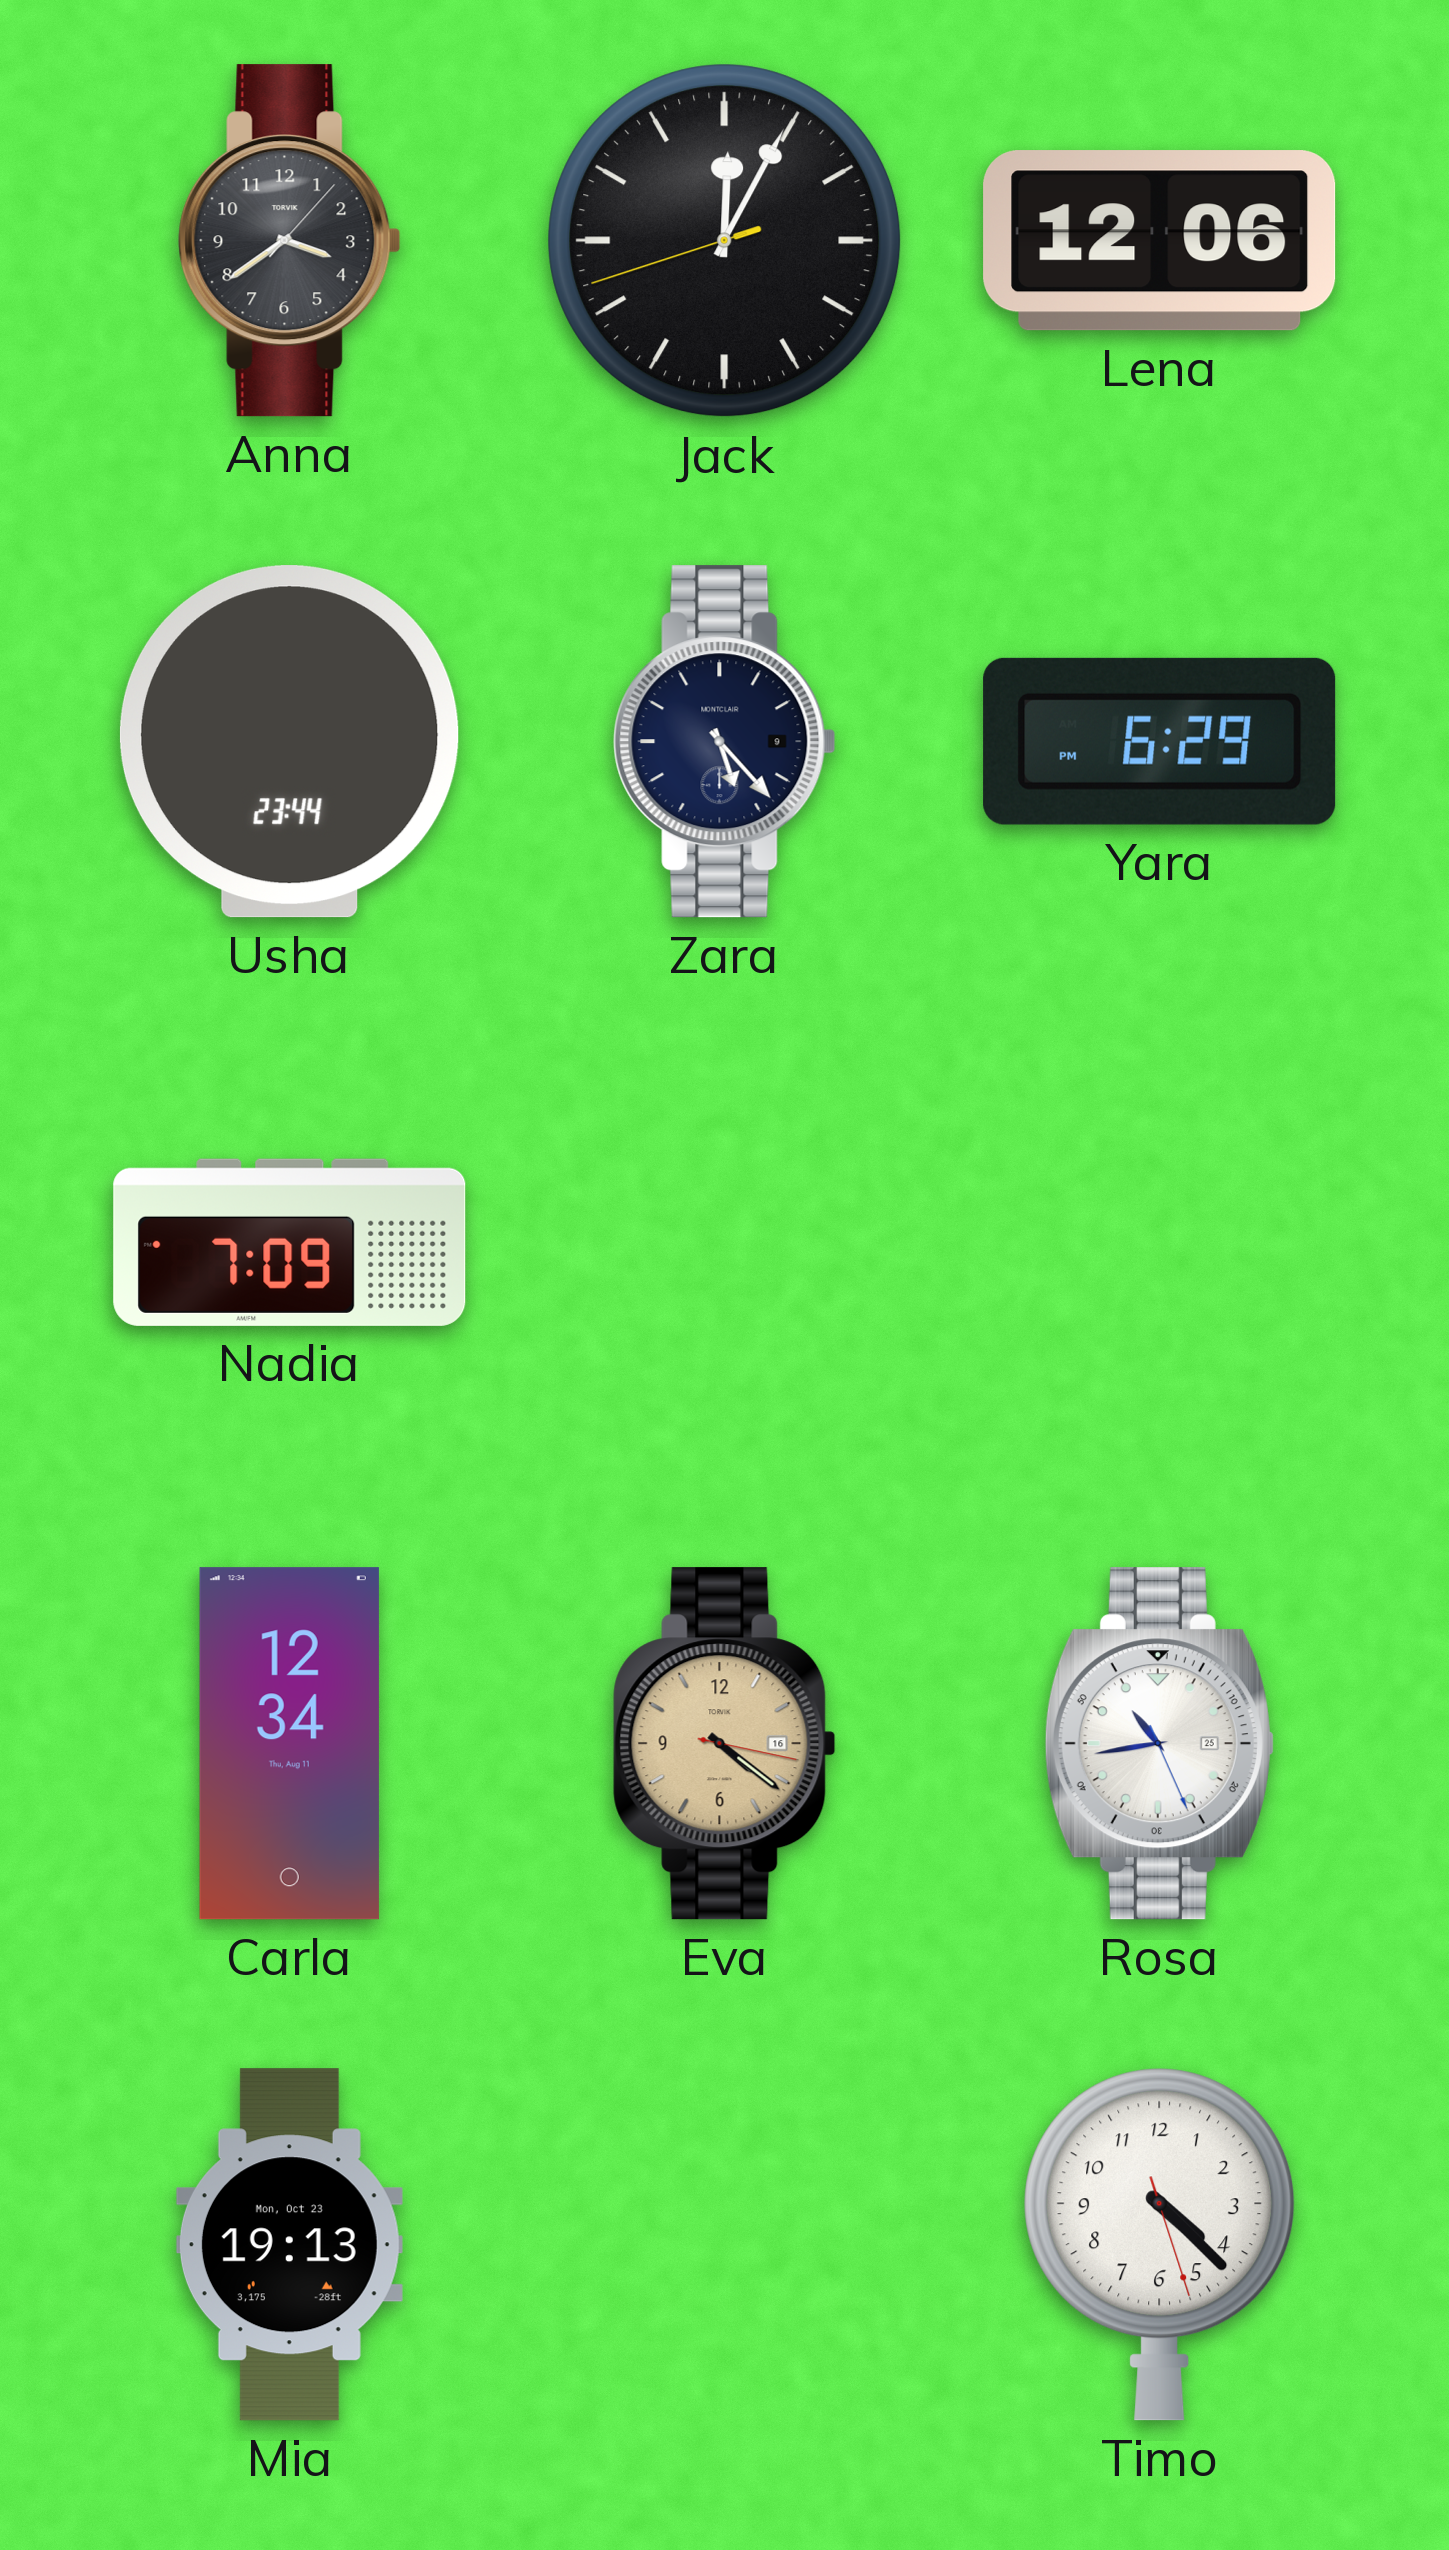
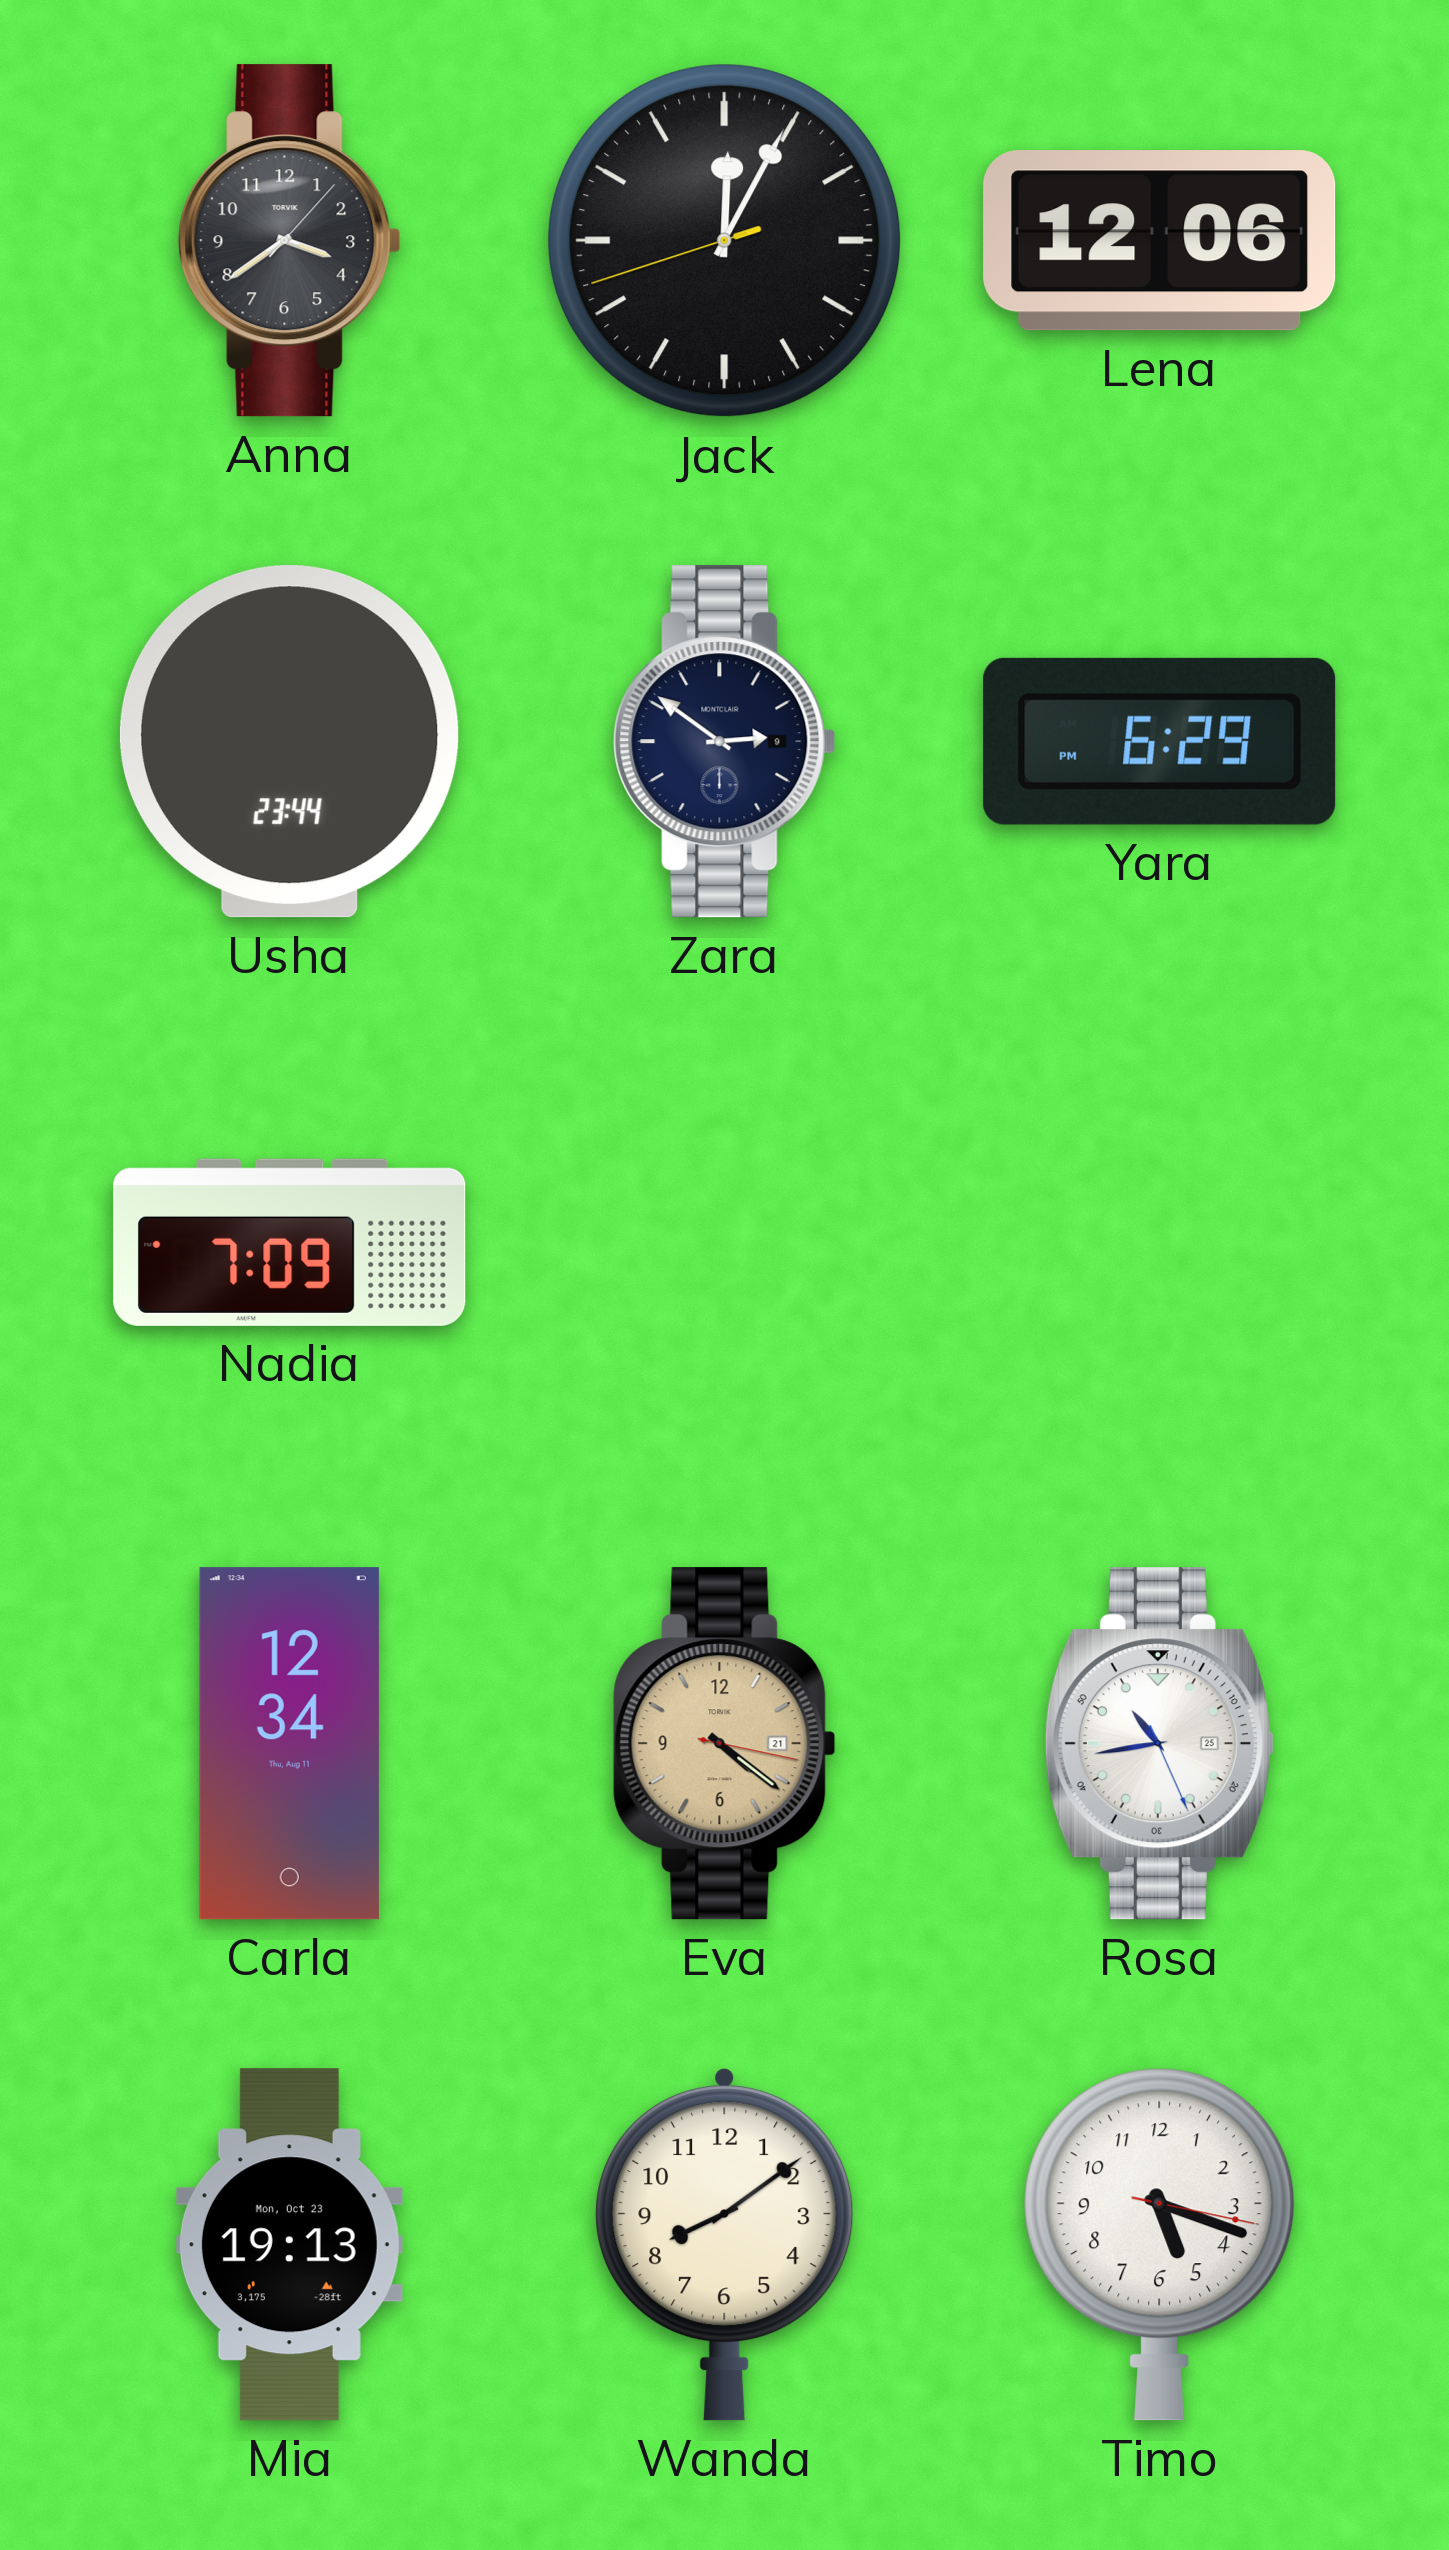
Zara: 5:23 -> 2:51
Eva date: 16 -> 21
Wanda: none -> 8:09
Timo: 4:22 -> 5:18
